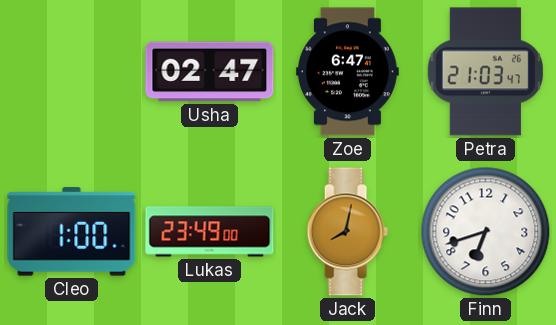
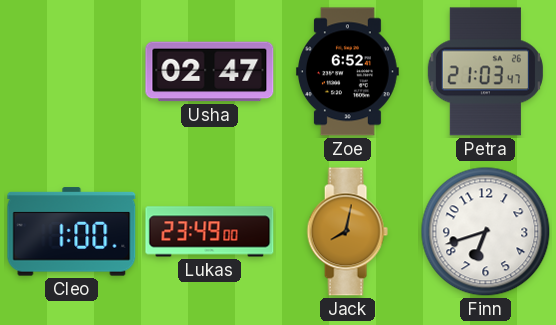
Zoe: 6:47 -> 6:52
